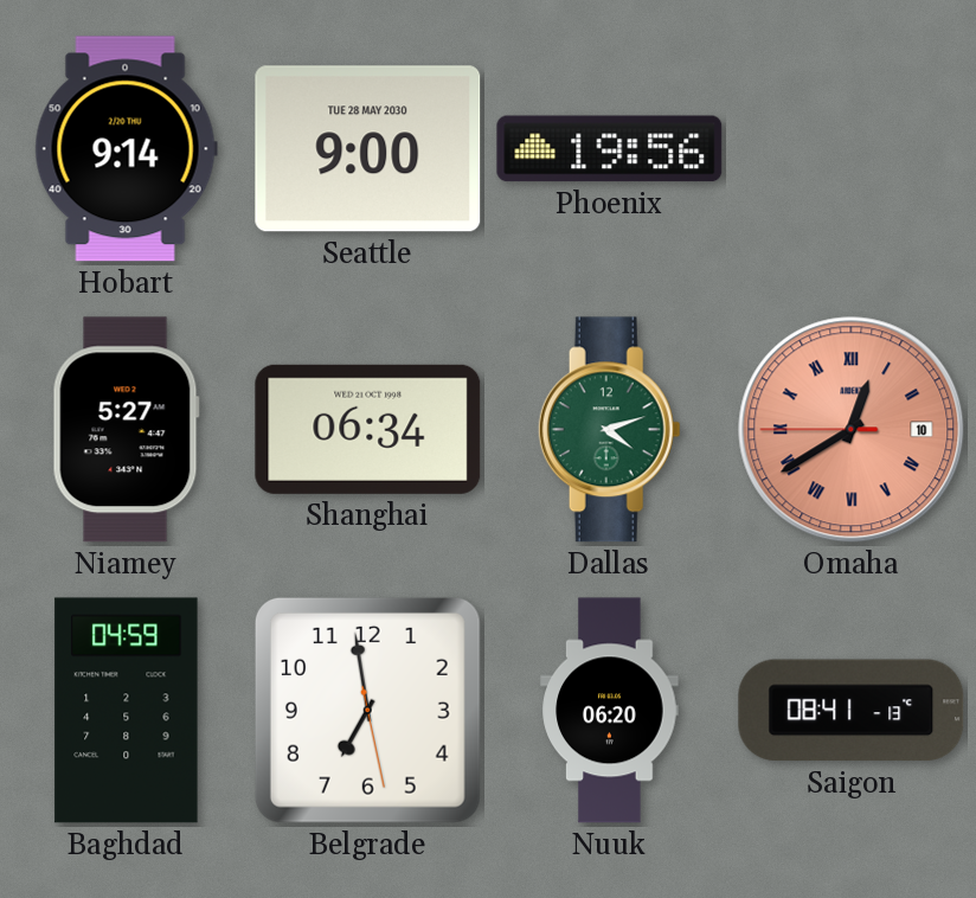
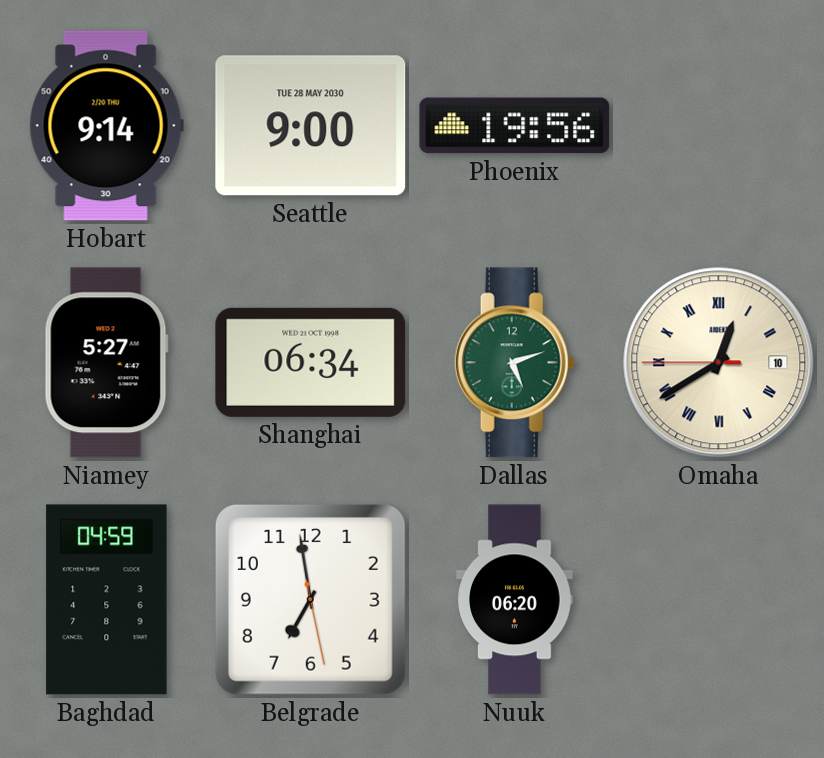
Dallas: 4:12 -> 5:12
Omaha dial: salmon -> cream
Saigon: 08:41 -> none
